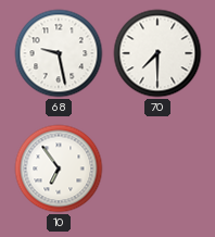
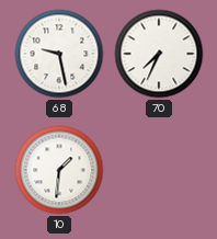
70: 7:30 -> 7:34
10: 6:54 -> 1:31
